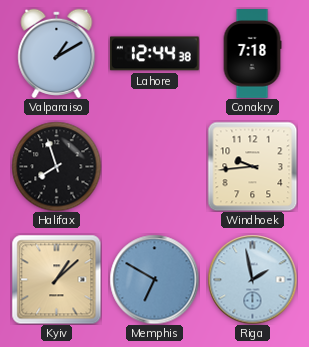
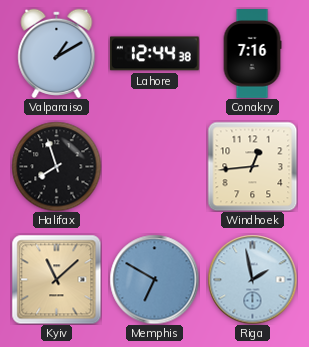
Conakry: 7:18 -> 7:16
Windhoek: 9:44 -> 12:44
Kyiv: 1:08 -> 11:08
